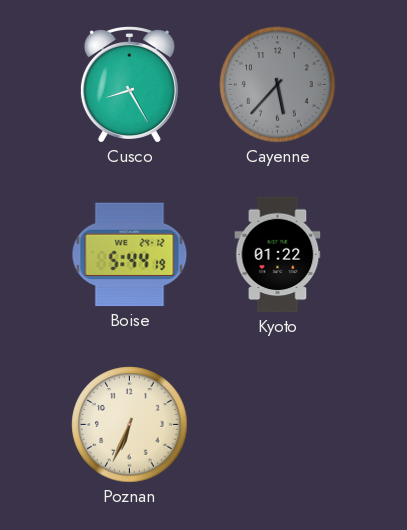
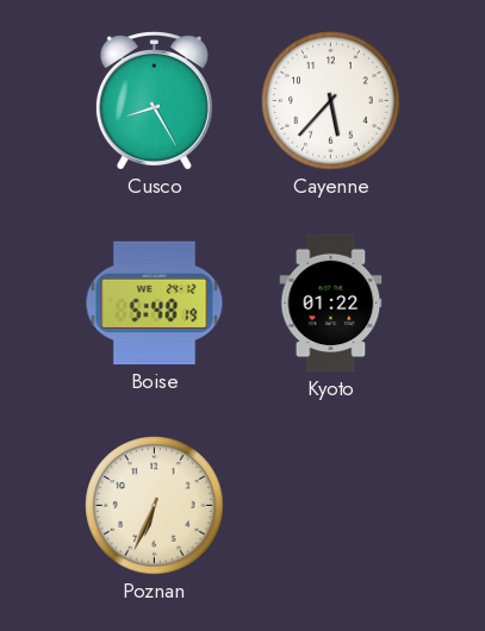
Cayenne dial: grey -> white
Boise: 5:44 -> 5:48
